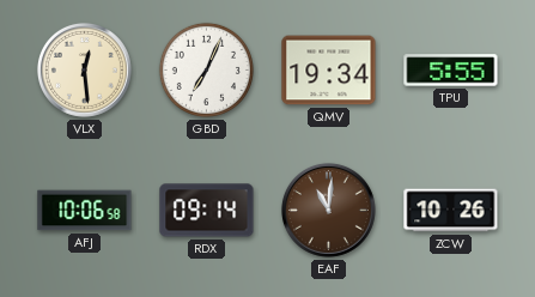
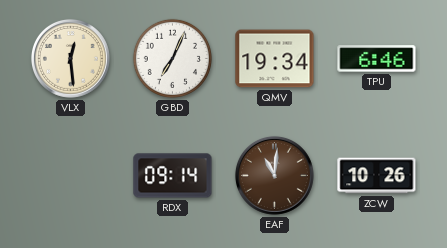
TPU: 5:55 -> 6:46
AFJ: 10:06 -> none
